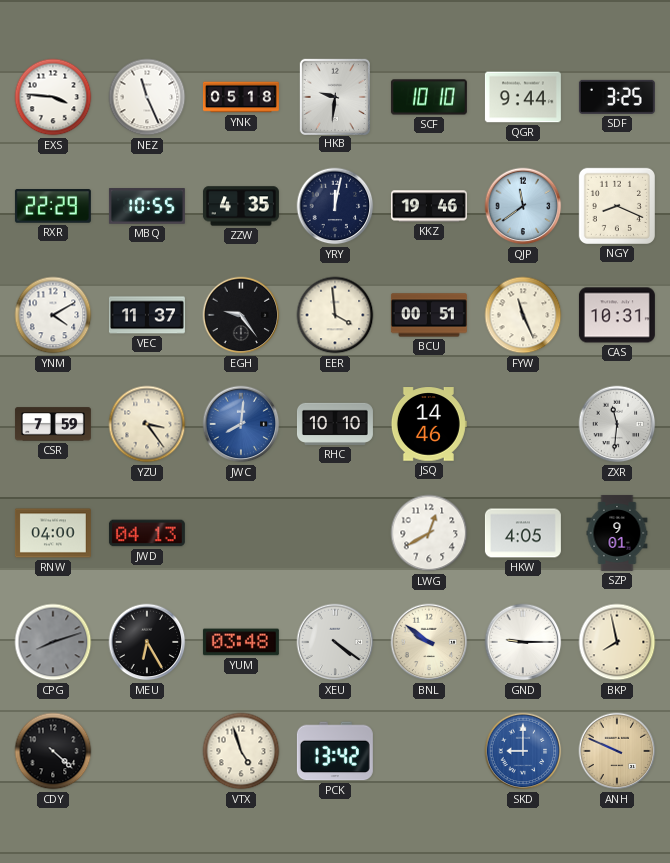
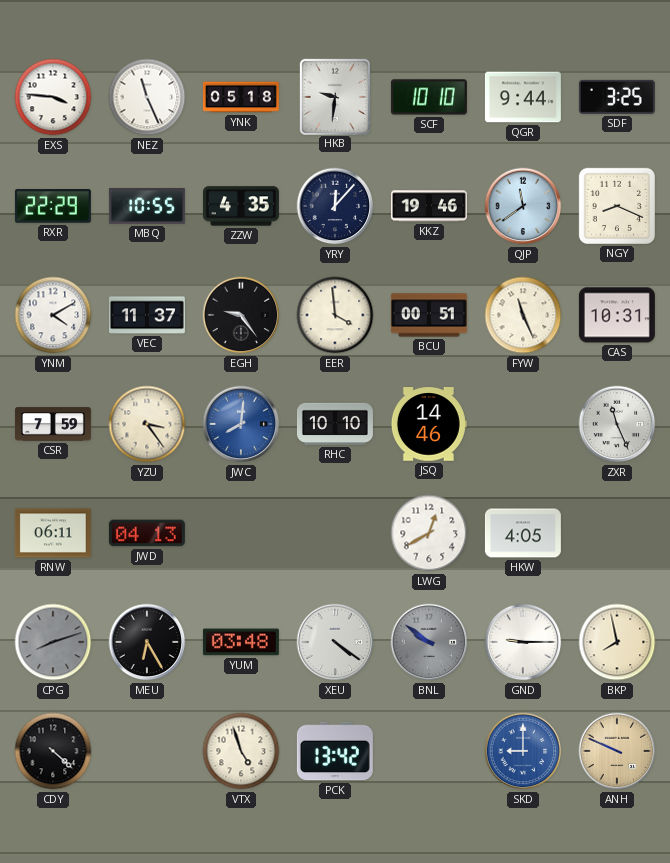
YRY: 12:02 -> 12:07
ZXR: 11:31 -> 11:26
RNW: 04:00 -> 06:11
SZP: 9:01 -> none
BNL dial: cream -> grey
